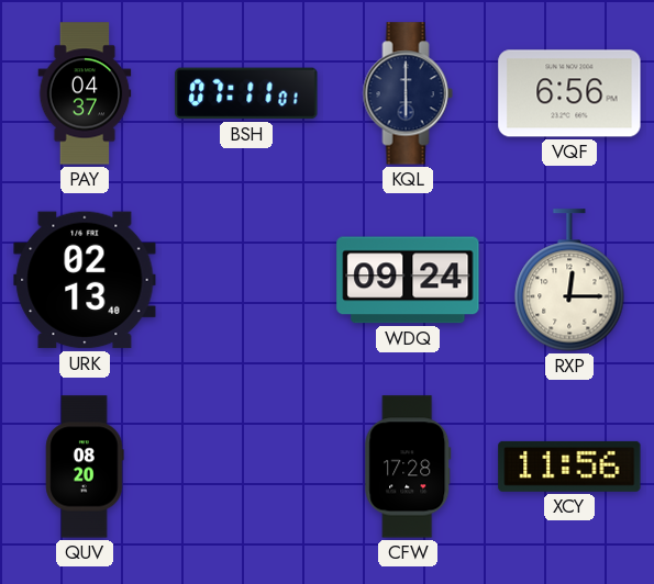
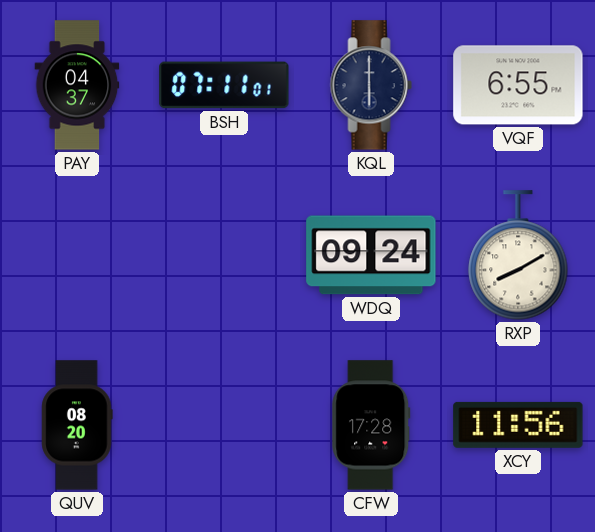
VQF: 6:56 -> 6:55
URK: 02:13 -> none
RXP: 12:15 -> 8:10
